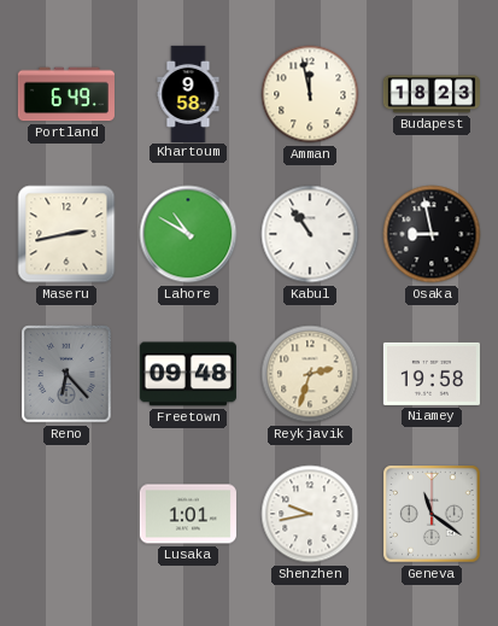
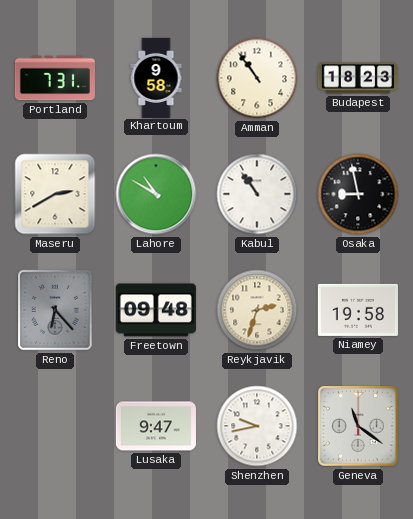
Portland: 6:49 -> 7:31
Amman: 11:58 -> 10:54
Maseru: 2:43 -> 2:40
Lusaka: 1:01 -> 9:47
